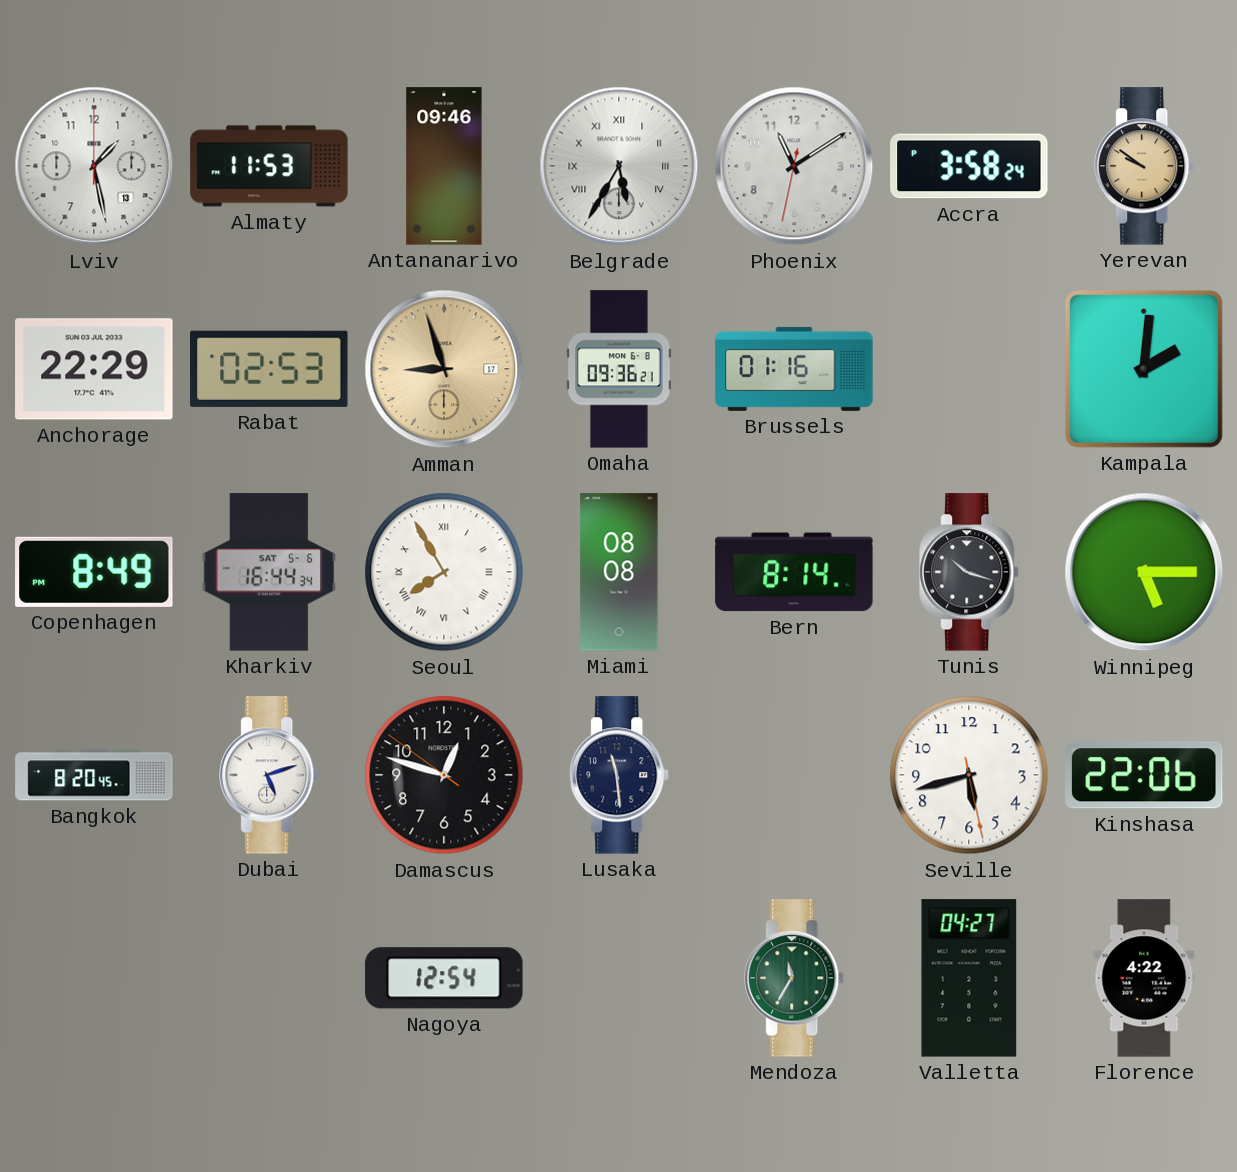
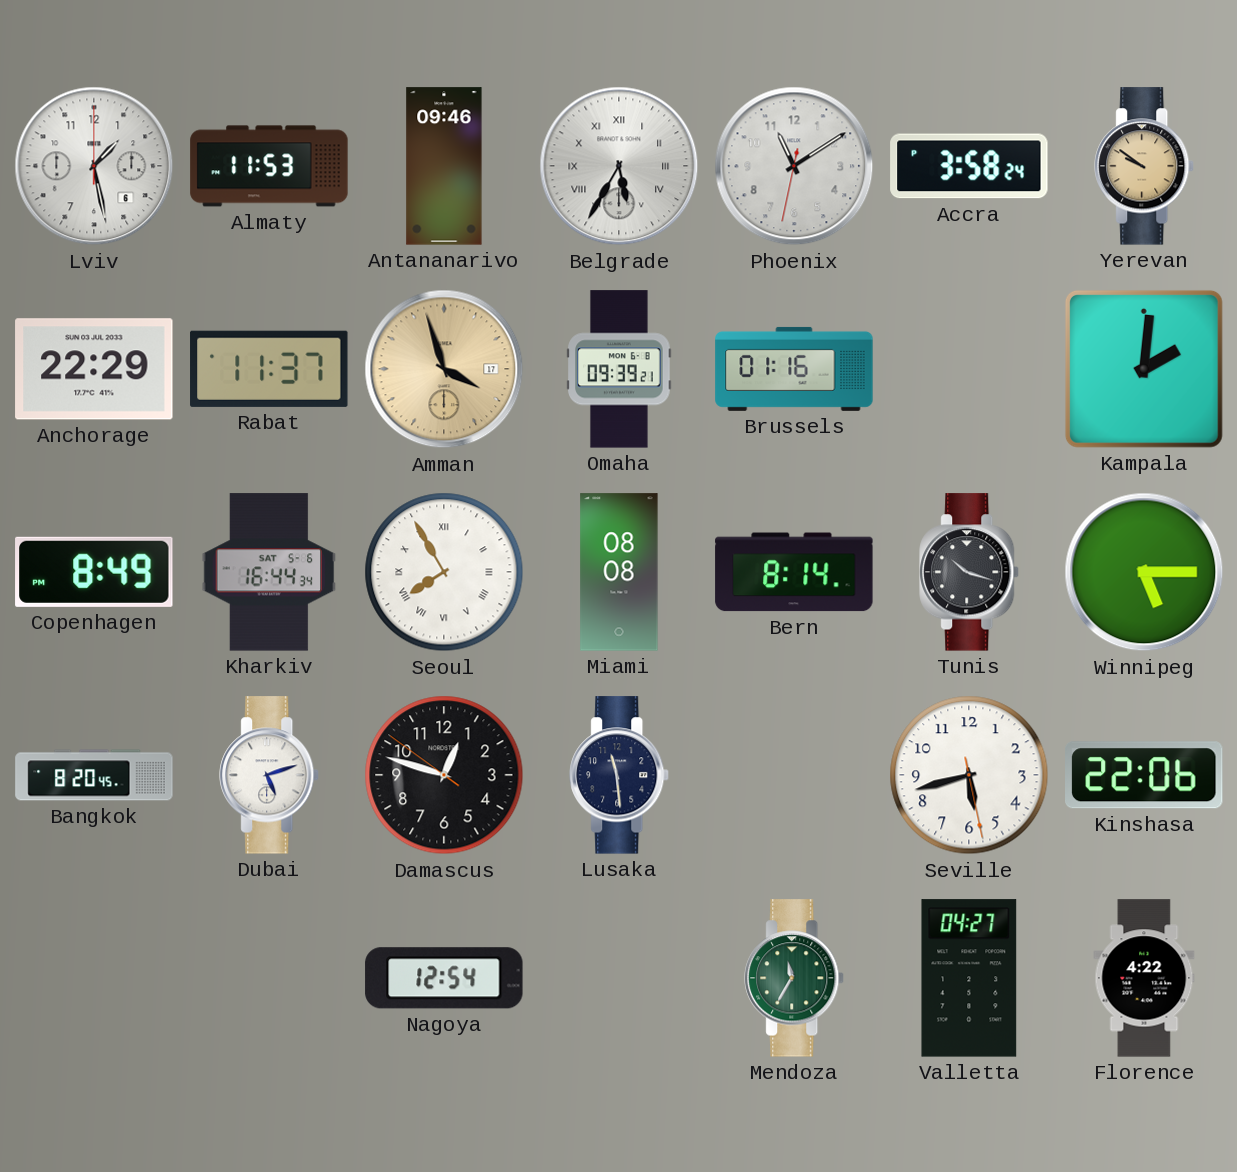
Lviv date: 13 -> 6
Rabat: 02:53 -> 11:37
Amman: 8:57 -> 3:57
Omaha: 09:36 -> 09:39
